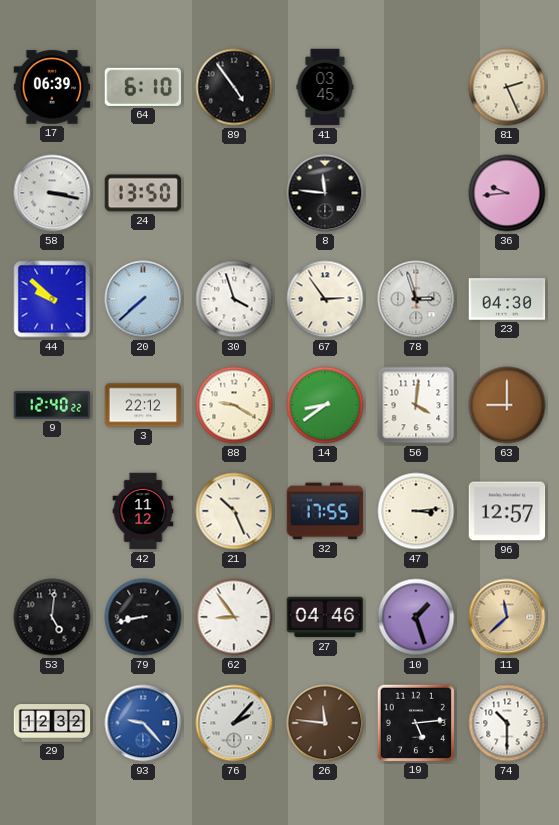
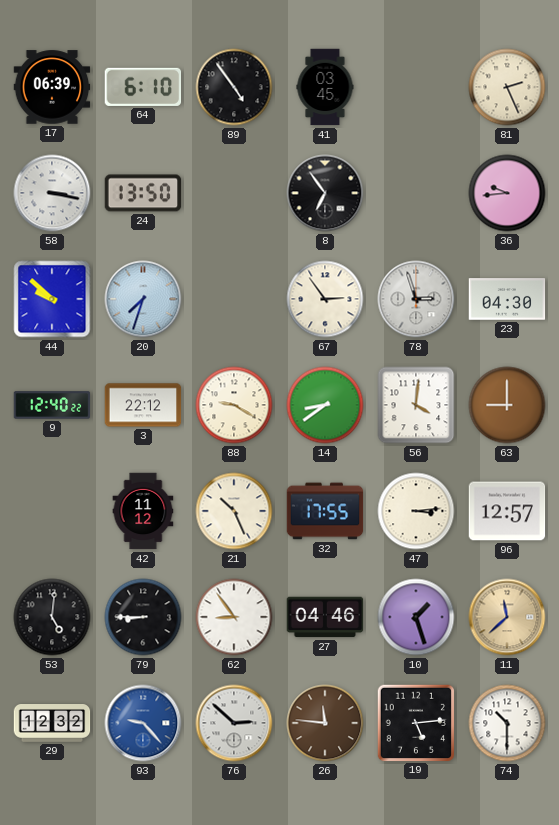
8: 11:46 -> 6:54
20: 7:38 -> 7:33
30: 3:57 -> none
79: 8:43 -> 8:45
76: 2:07 -> 2:52
